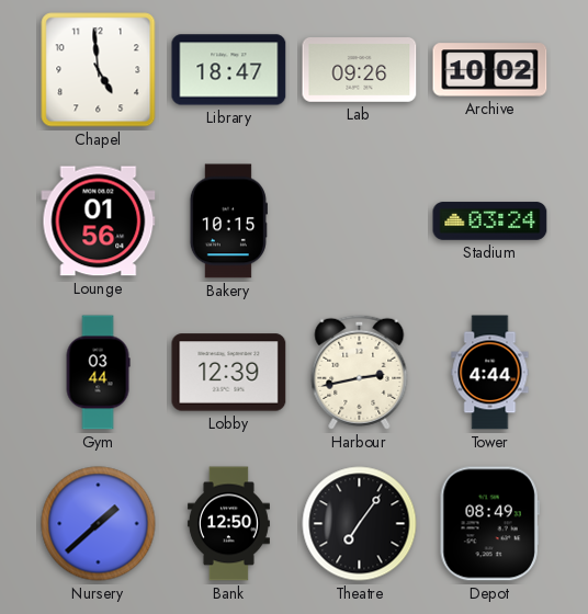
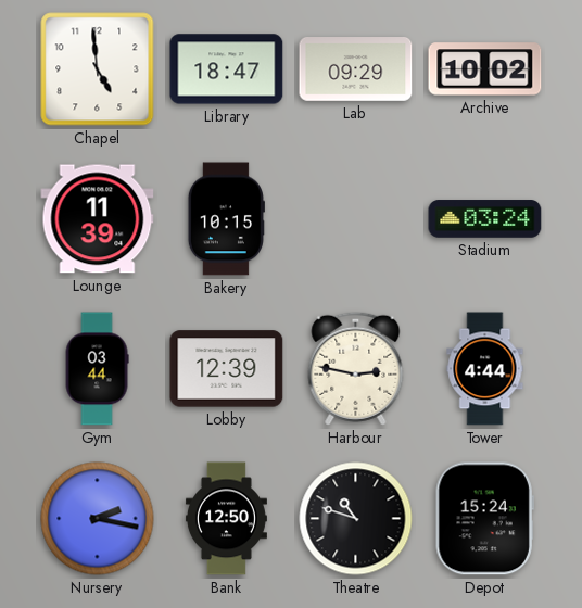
Lab: 09:26 -> 09:29
Lounge: 01:56 -> 11:39
Harbour: 2:43 -> 2:47
Nursery: 1:38 -> 2:17
Theatre: 7:06 -> 10:48
Depot: 08:49 -> 15:24
